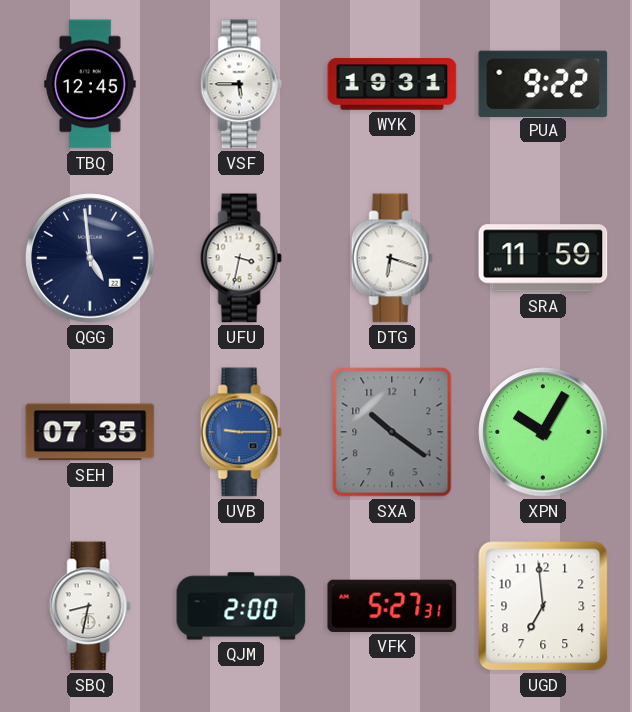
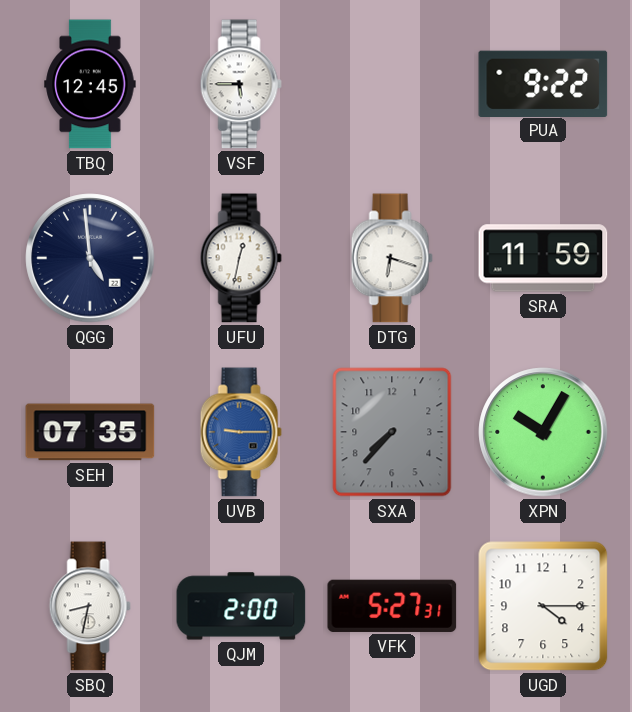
WYK: 19:31 -> none
UFU: 3:32 -> 12:32
SXA: 10:21 -> 7:37
UGD: 6:59 -> 4:15
